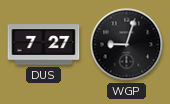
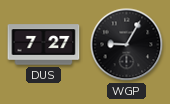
WGP: 9:03 -> 9:05
